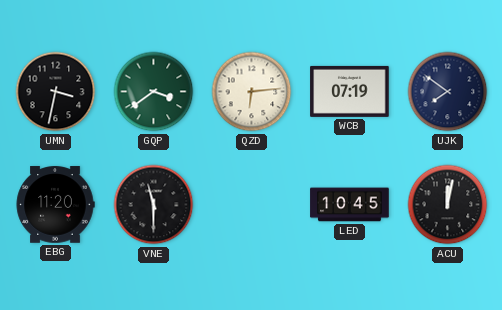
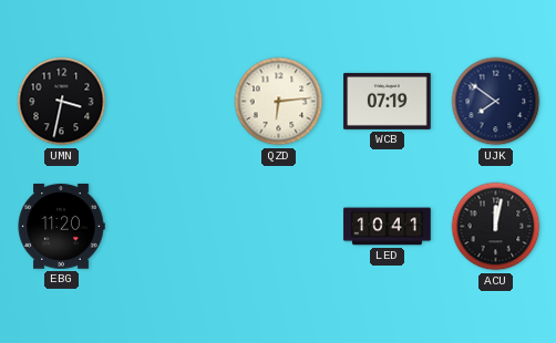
GQP: 3:39 -> none
VNE: 11:30 -> none
LED: 10:45 -> 10:41
